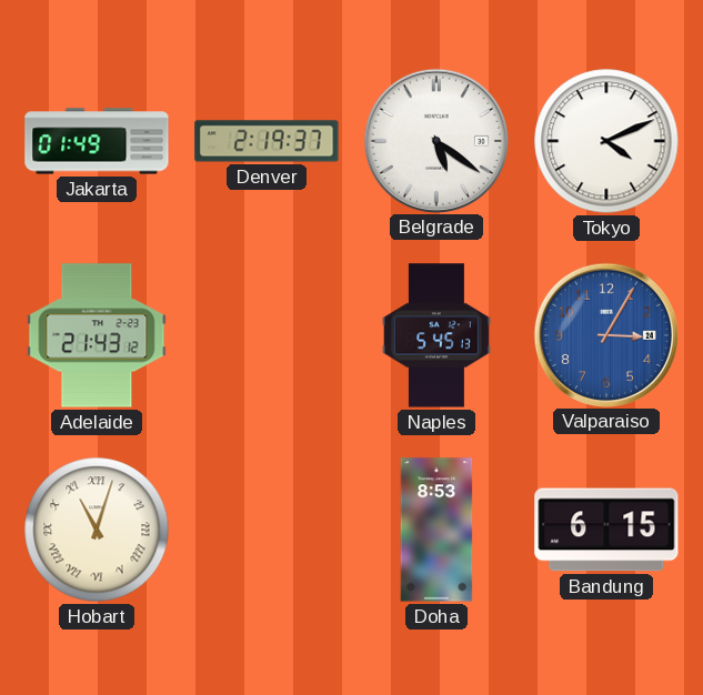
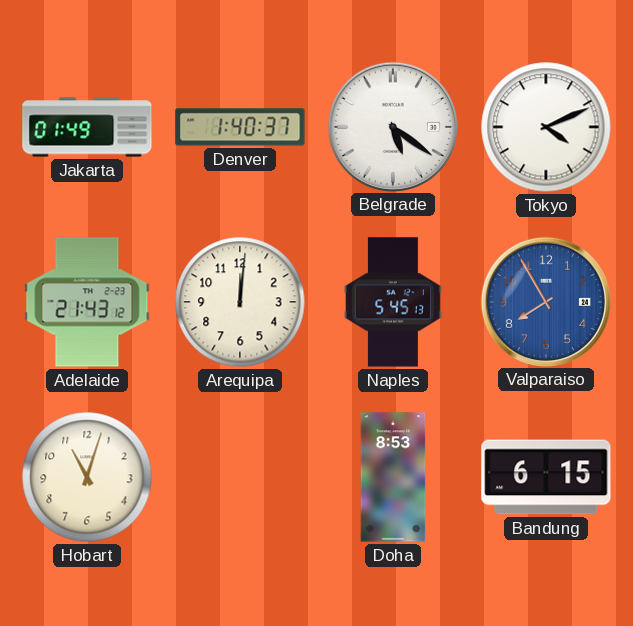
Denver: 2:19 -> 1:40
Arequipa: none -> 12:01
Valparaiso: 3:05 -> 7:55
Hobart numerals: Roman -> Arabic
